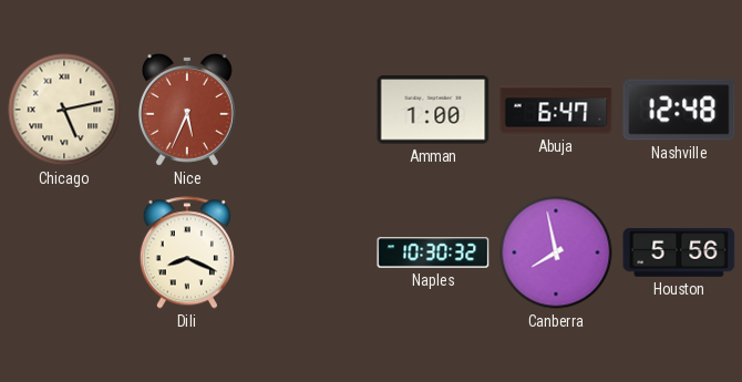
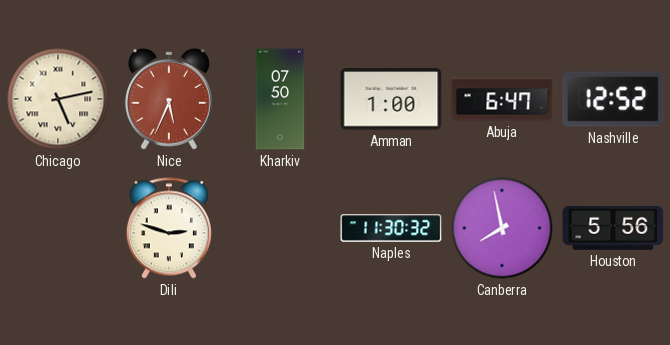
Kharkiv: none -> 07:50
Nashville: 12:48 -> 12:52
Dili: 8:19 -> 2:48
Naples: 10:30 -> 11:30
